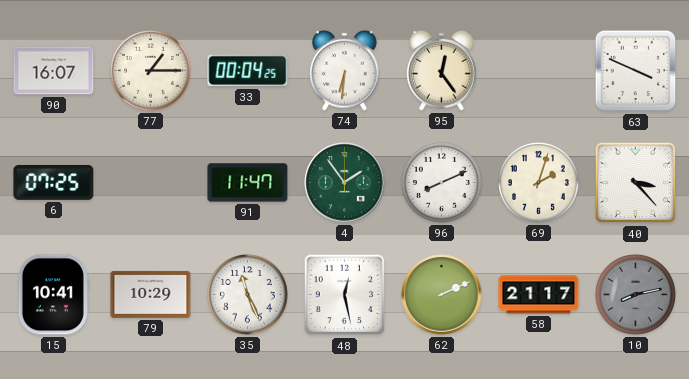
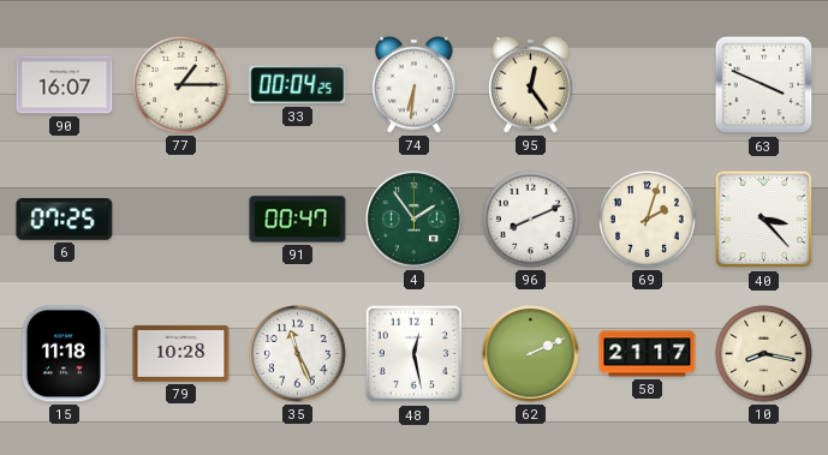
91: 11:47 -> 00:47
15: 10:41 -> 11:18
79: 10:29 -> 10:28
10: 8:13 -> 8:17
10 dial: grey -> cream
